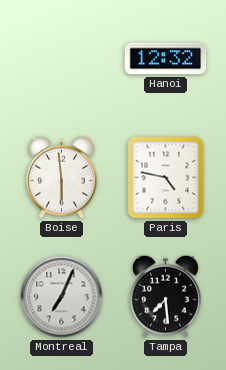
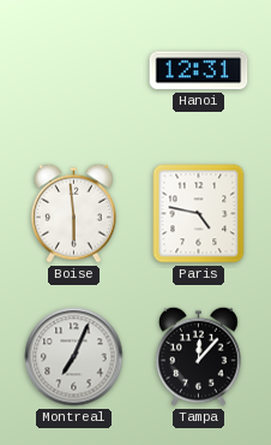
Hanoi: 12:32 -> 12:31
Tampa: 7:29 -> 12:07
